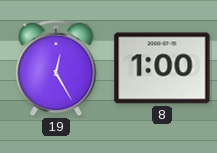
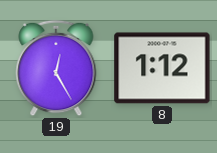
8: 1:00 -> 1:12
